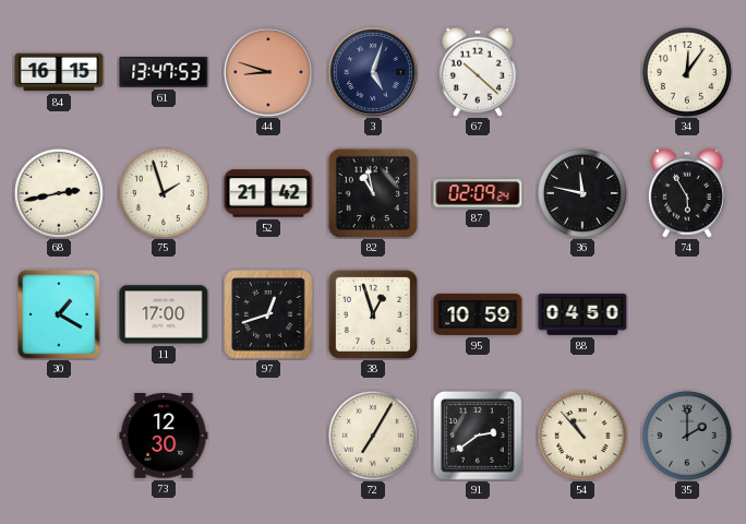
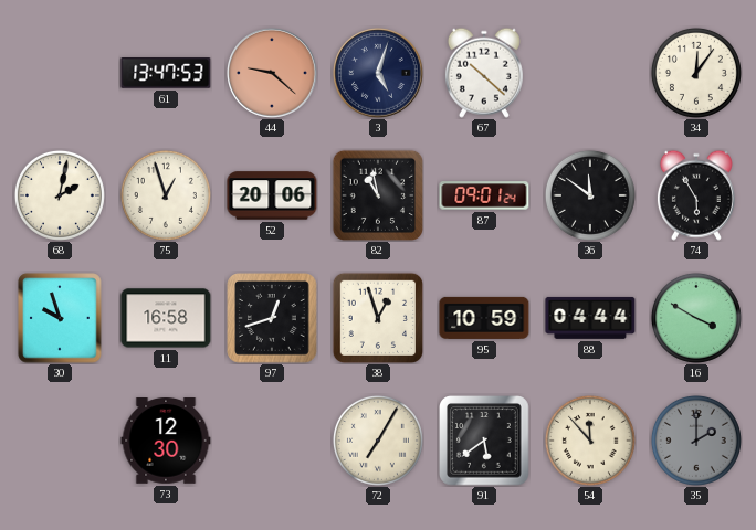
84: 16:15 -> none
44: 8:48 -> 9:22
68: 2:43 -> 2:02
75: 1:57 -> 12:57
52: 21:42 -> 20:06
87: 02:09 -> 09:01
36: 11:47 -> 11:51
30: 1:20 -> 9:57
11: 17:00 -> 16:58
88: 04:50 -> 04:44
16: none -> 3:50
91: 2:39 -> 5:39
54: 10:53 -> 11:53
